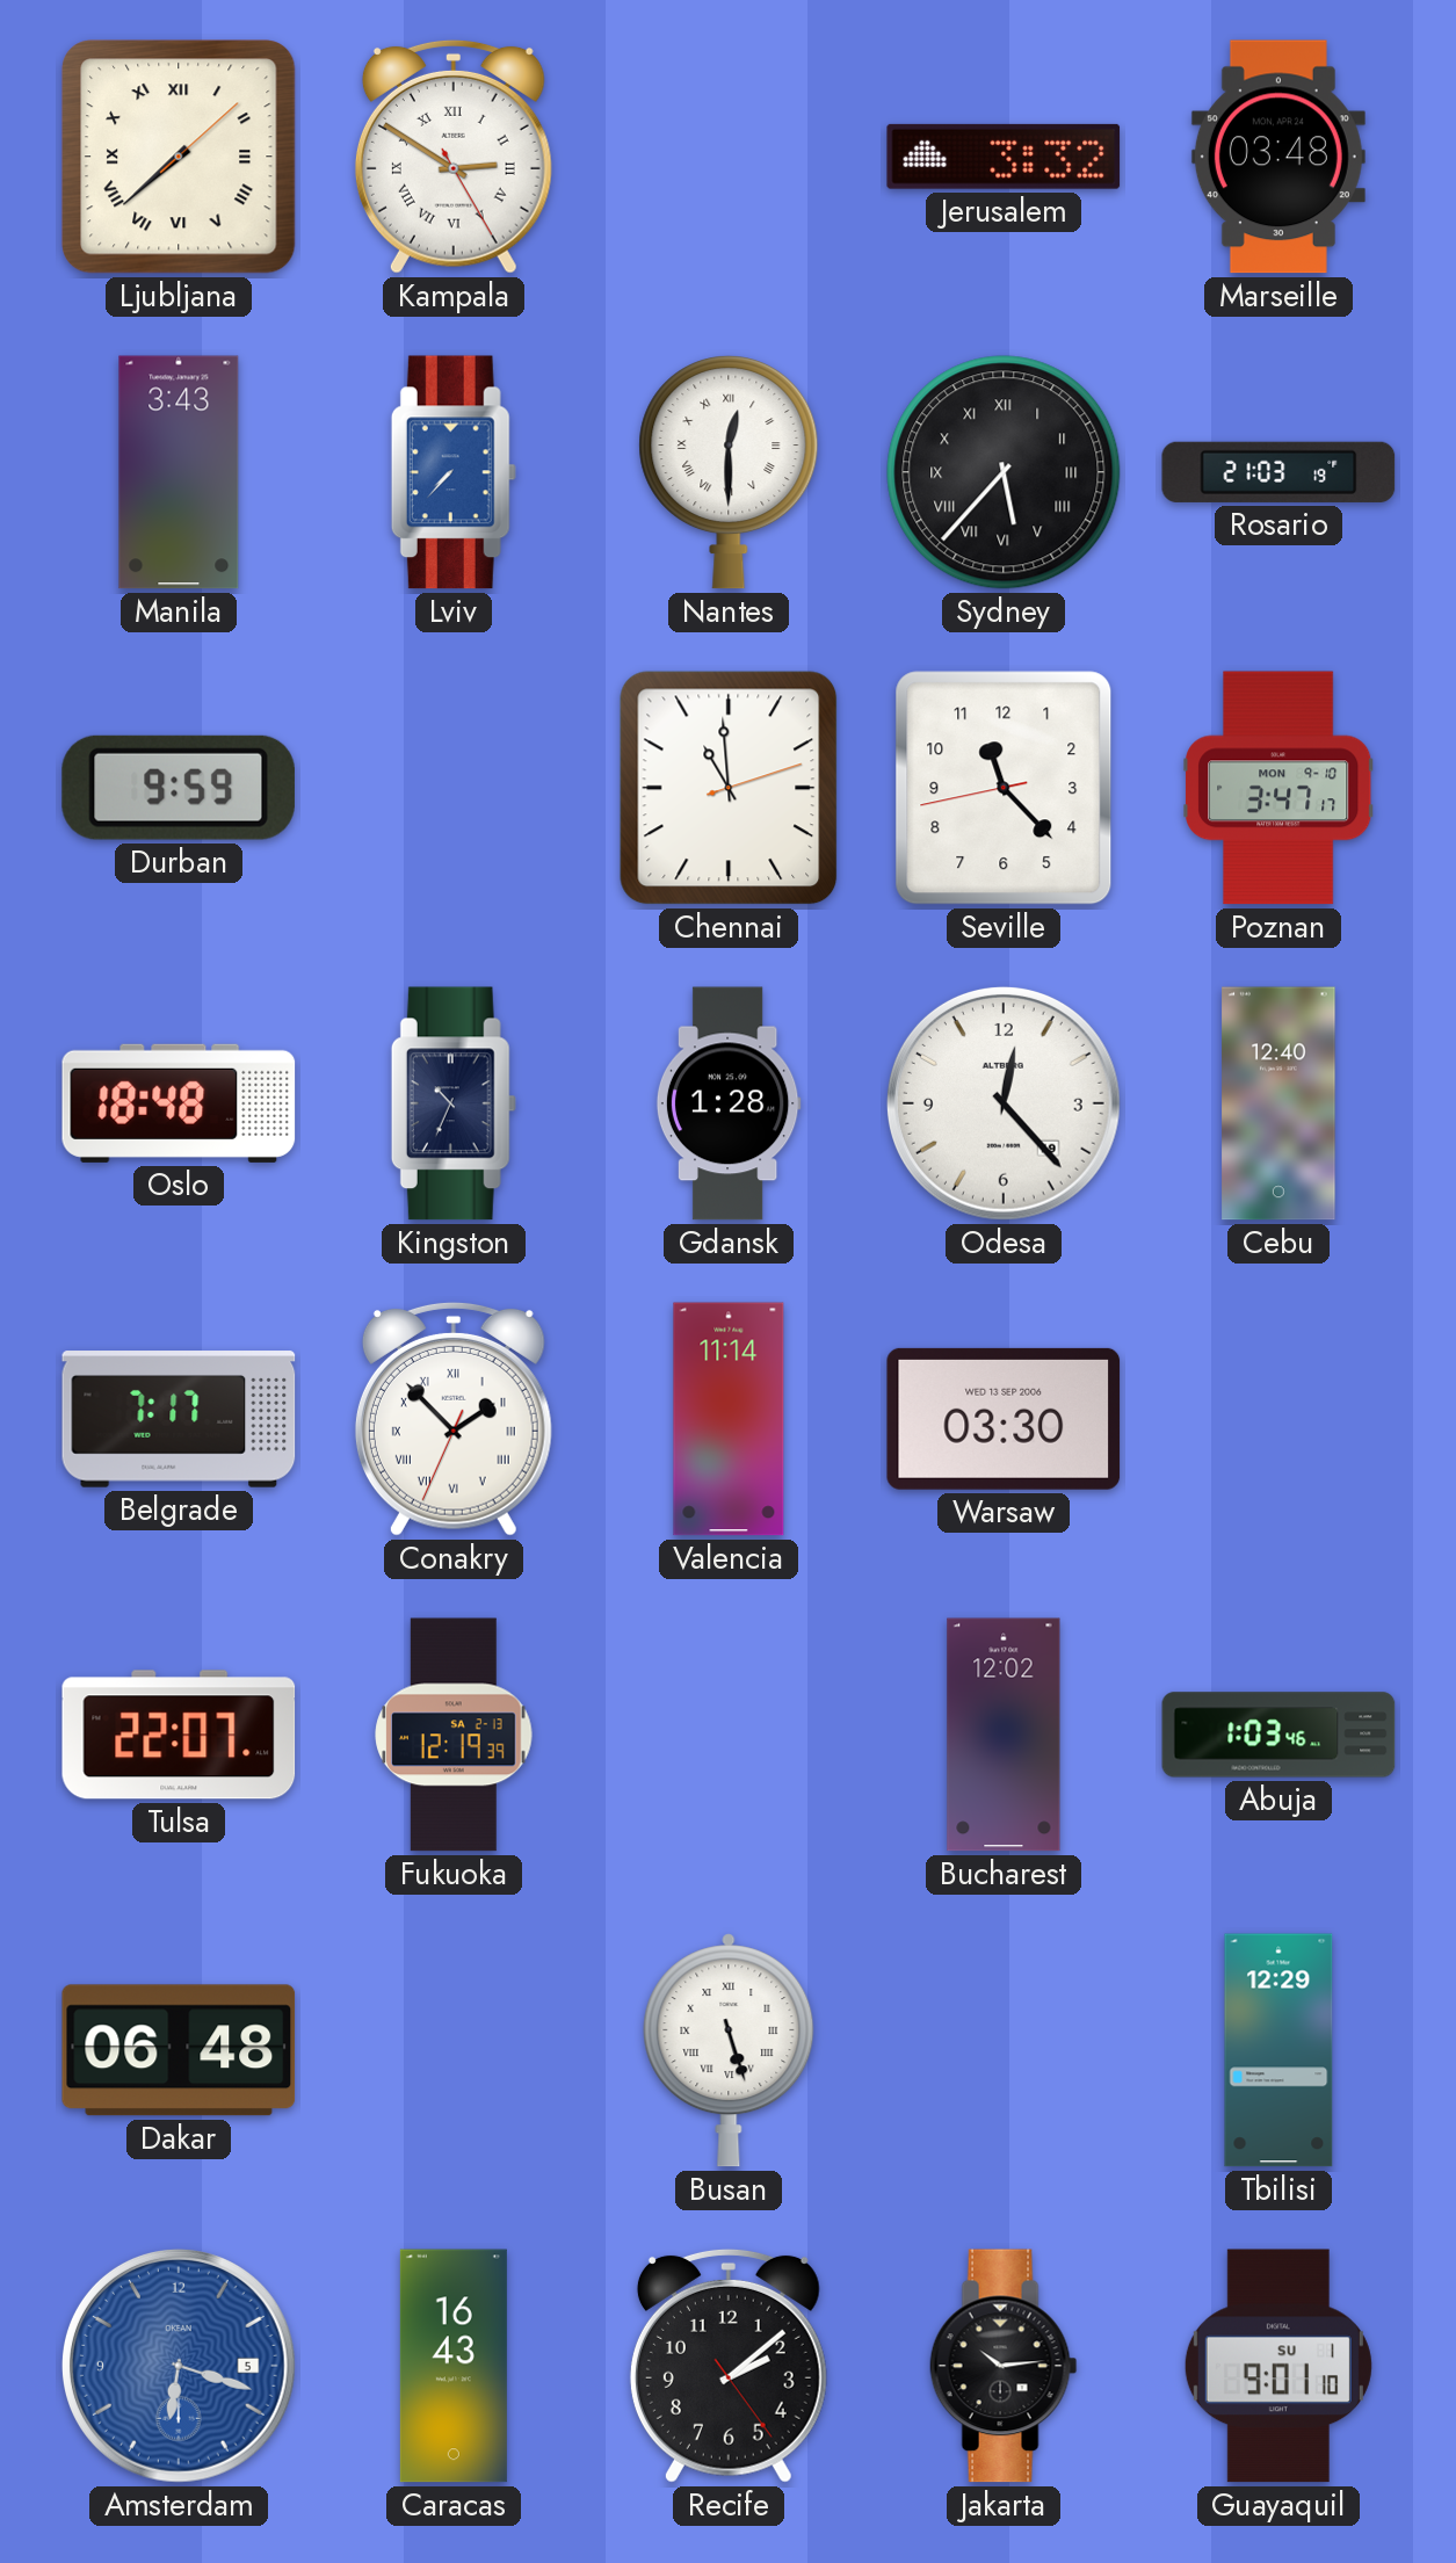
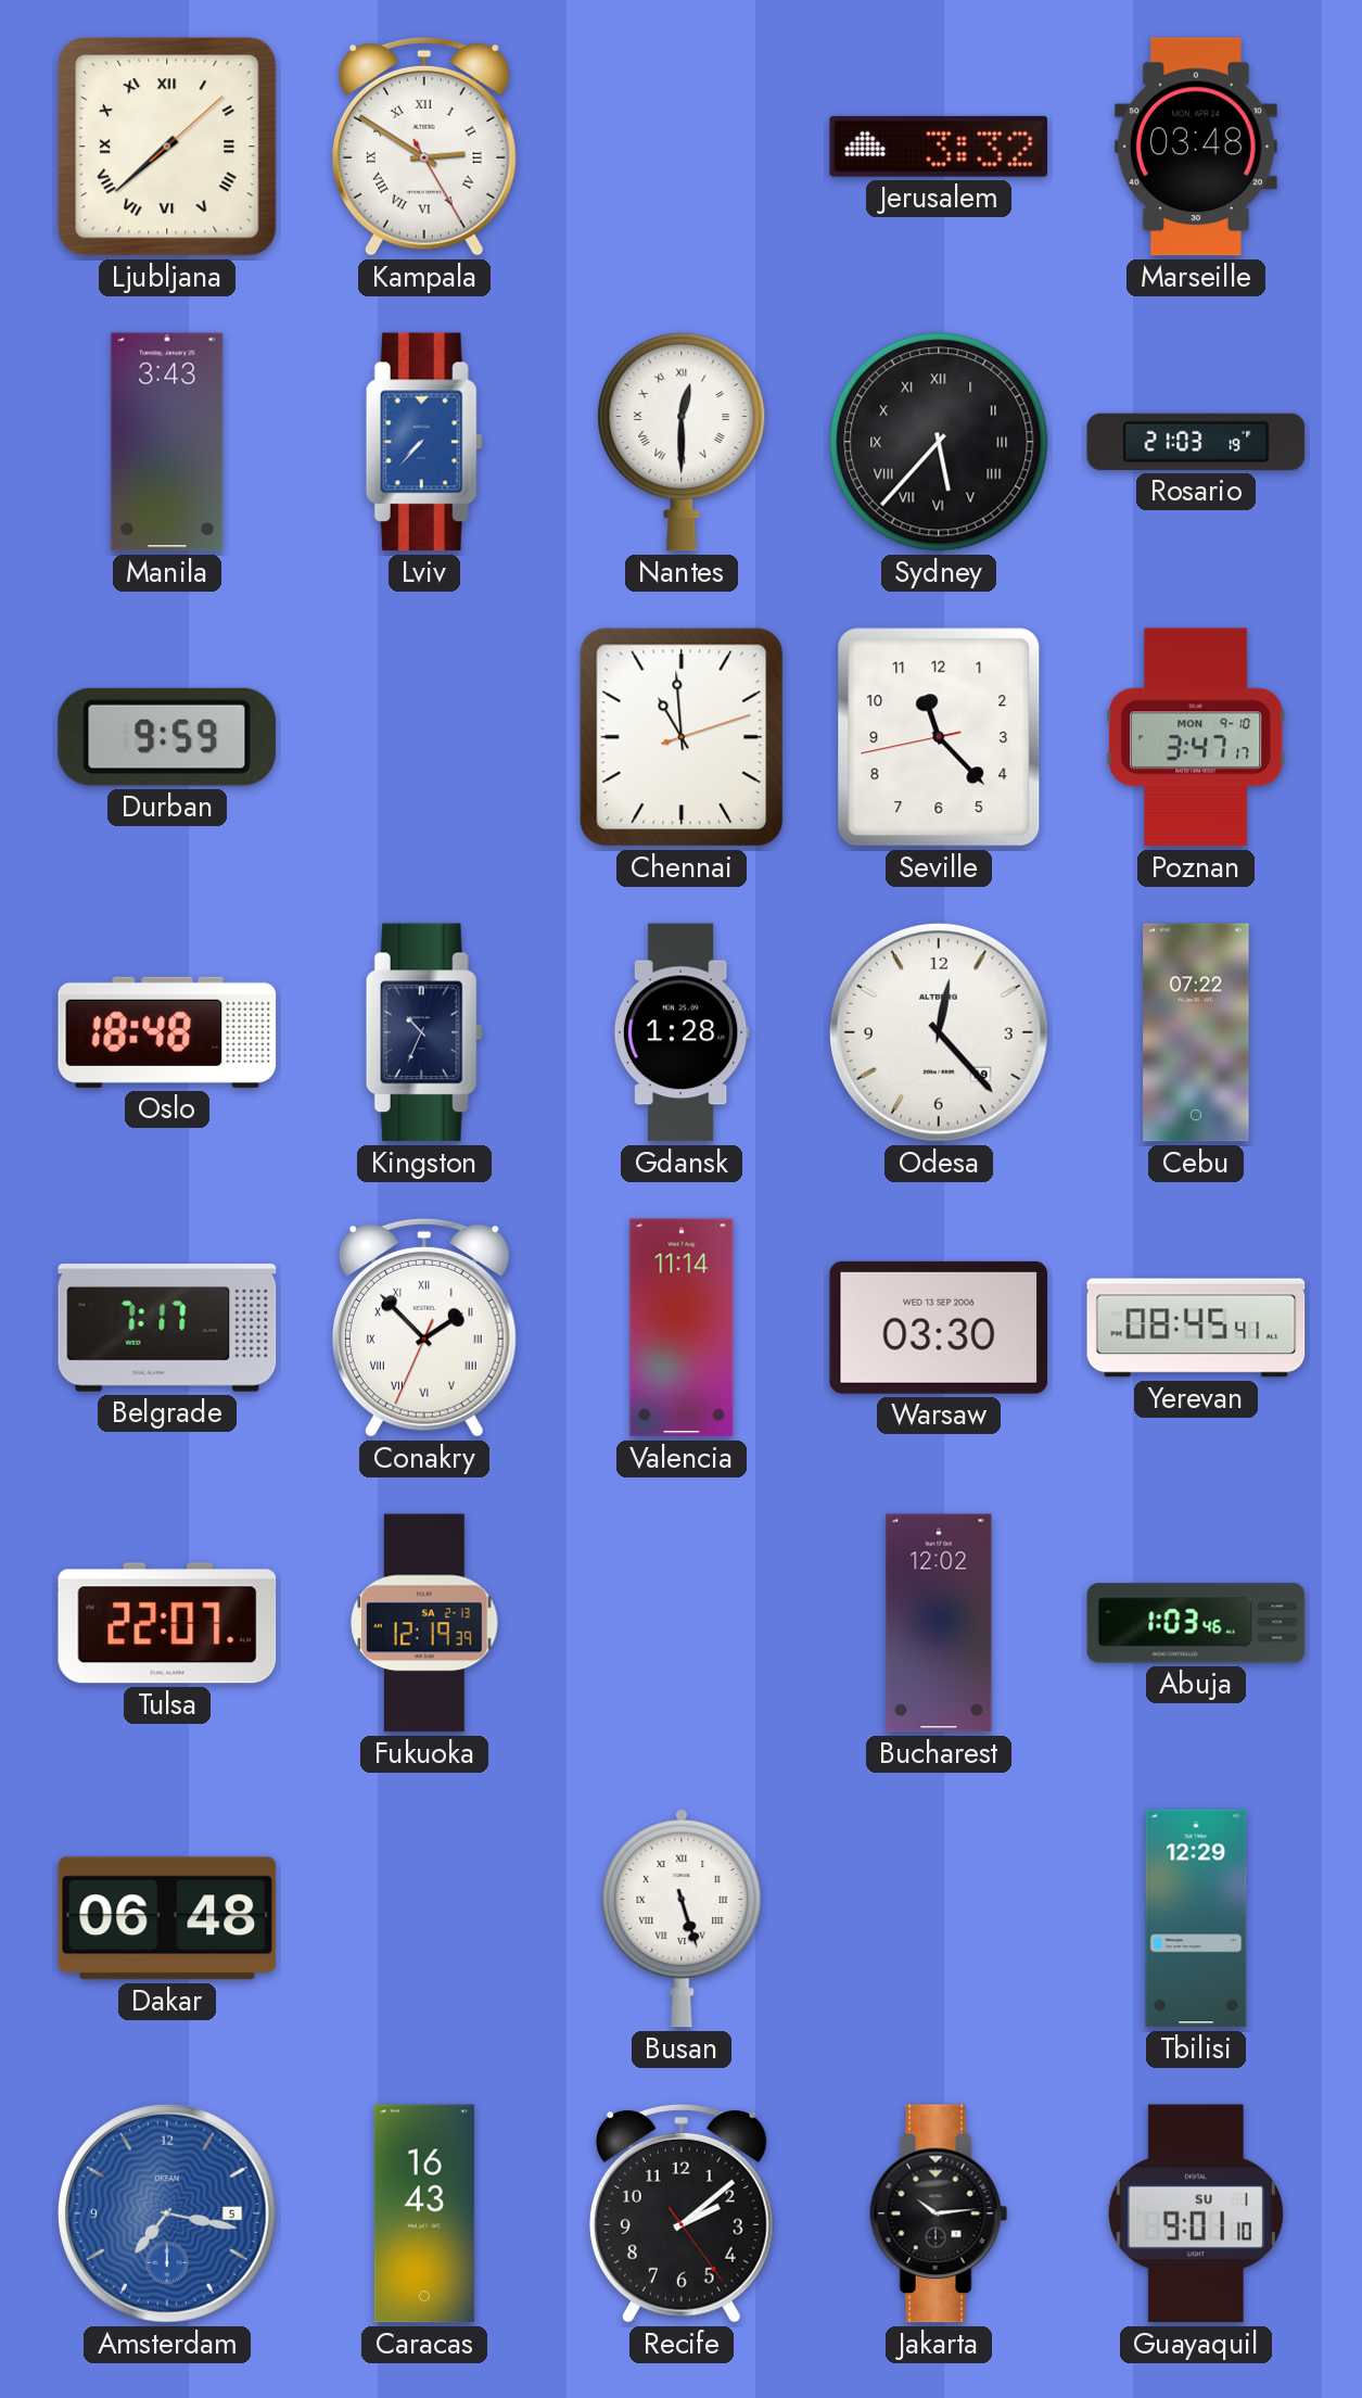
Cebu: 12:40 -> 07:22
Yerevan: none -> 08:45
Amsterdam: 6:18 -> 7:17
